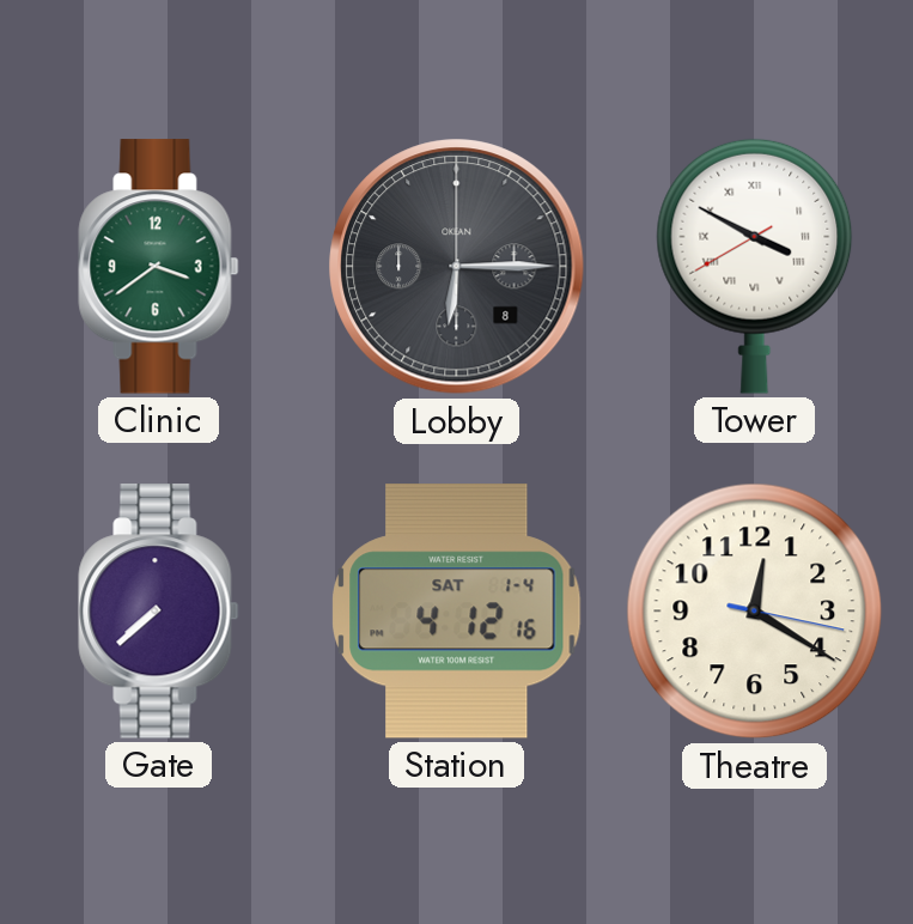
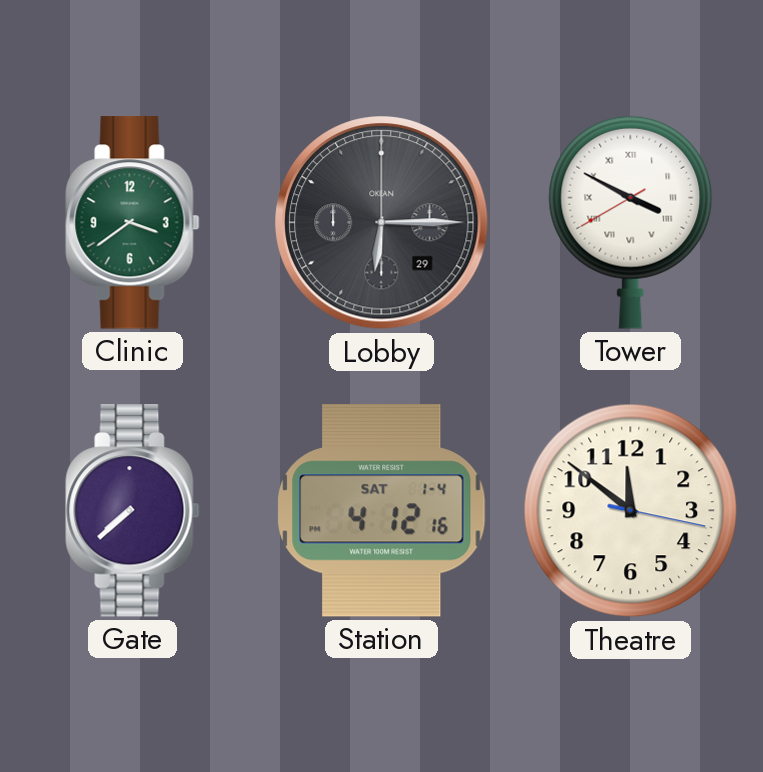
Lobby date: 8 -> 29
Theatre: 12:20 -> 11:51
